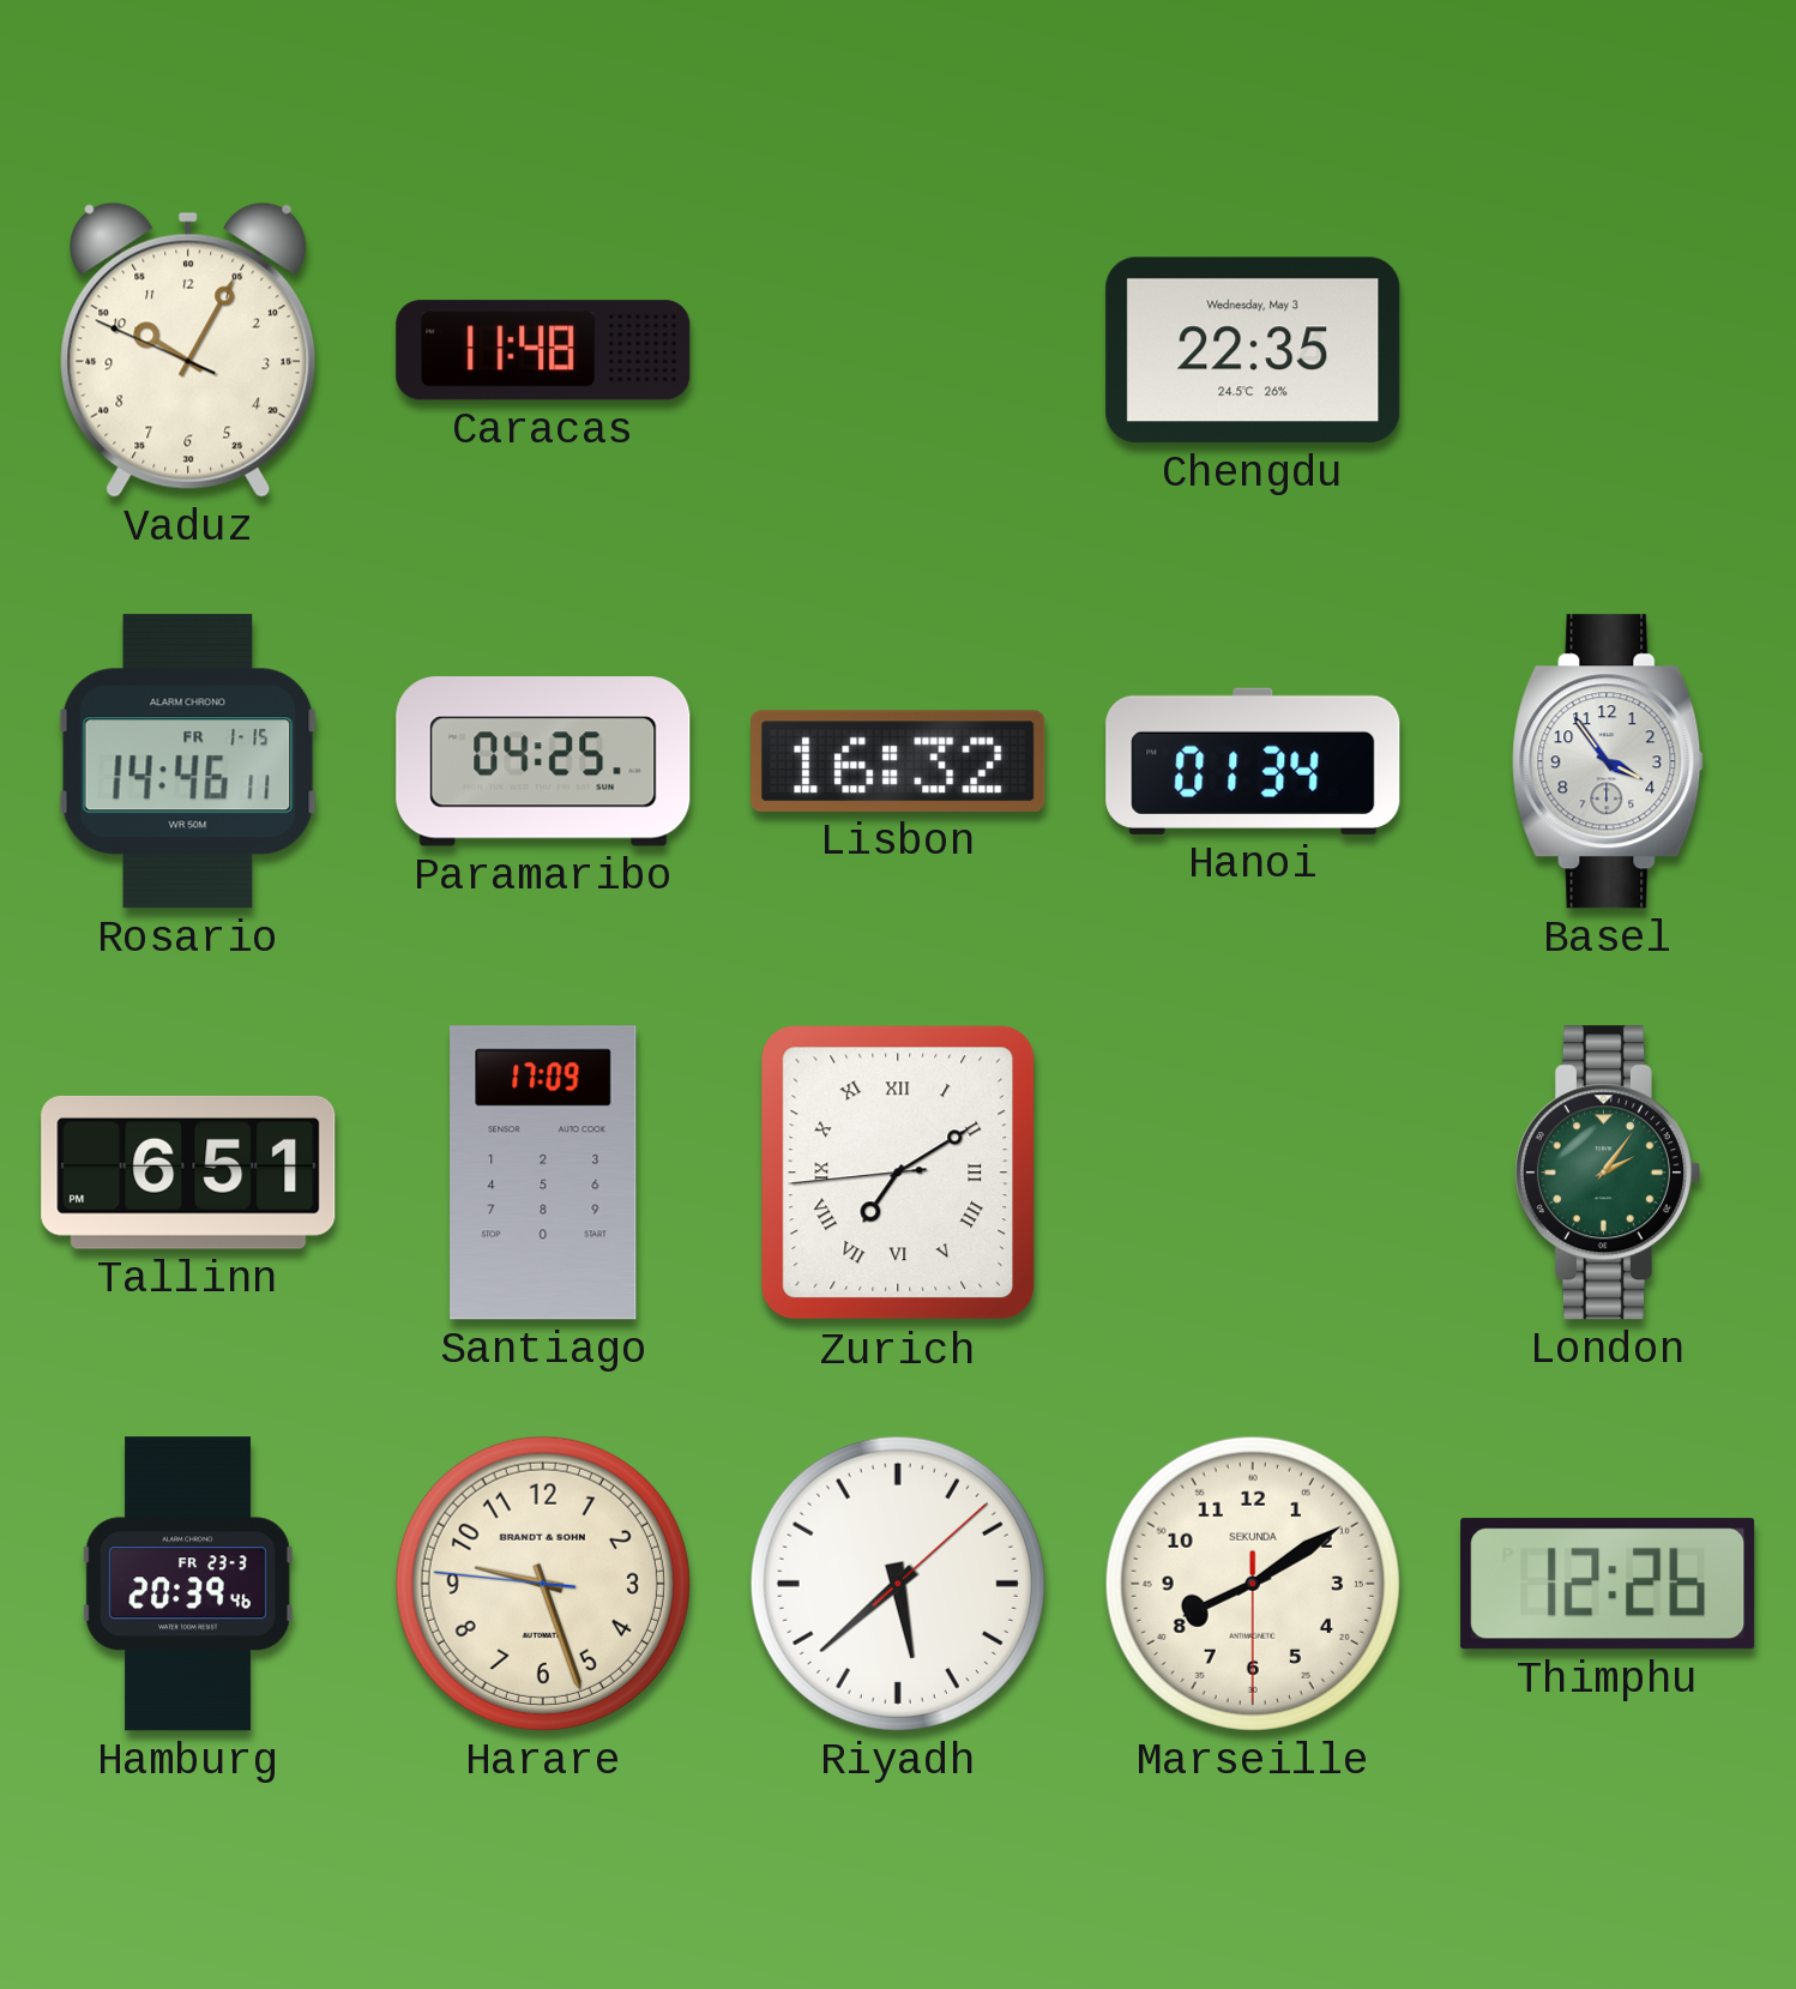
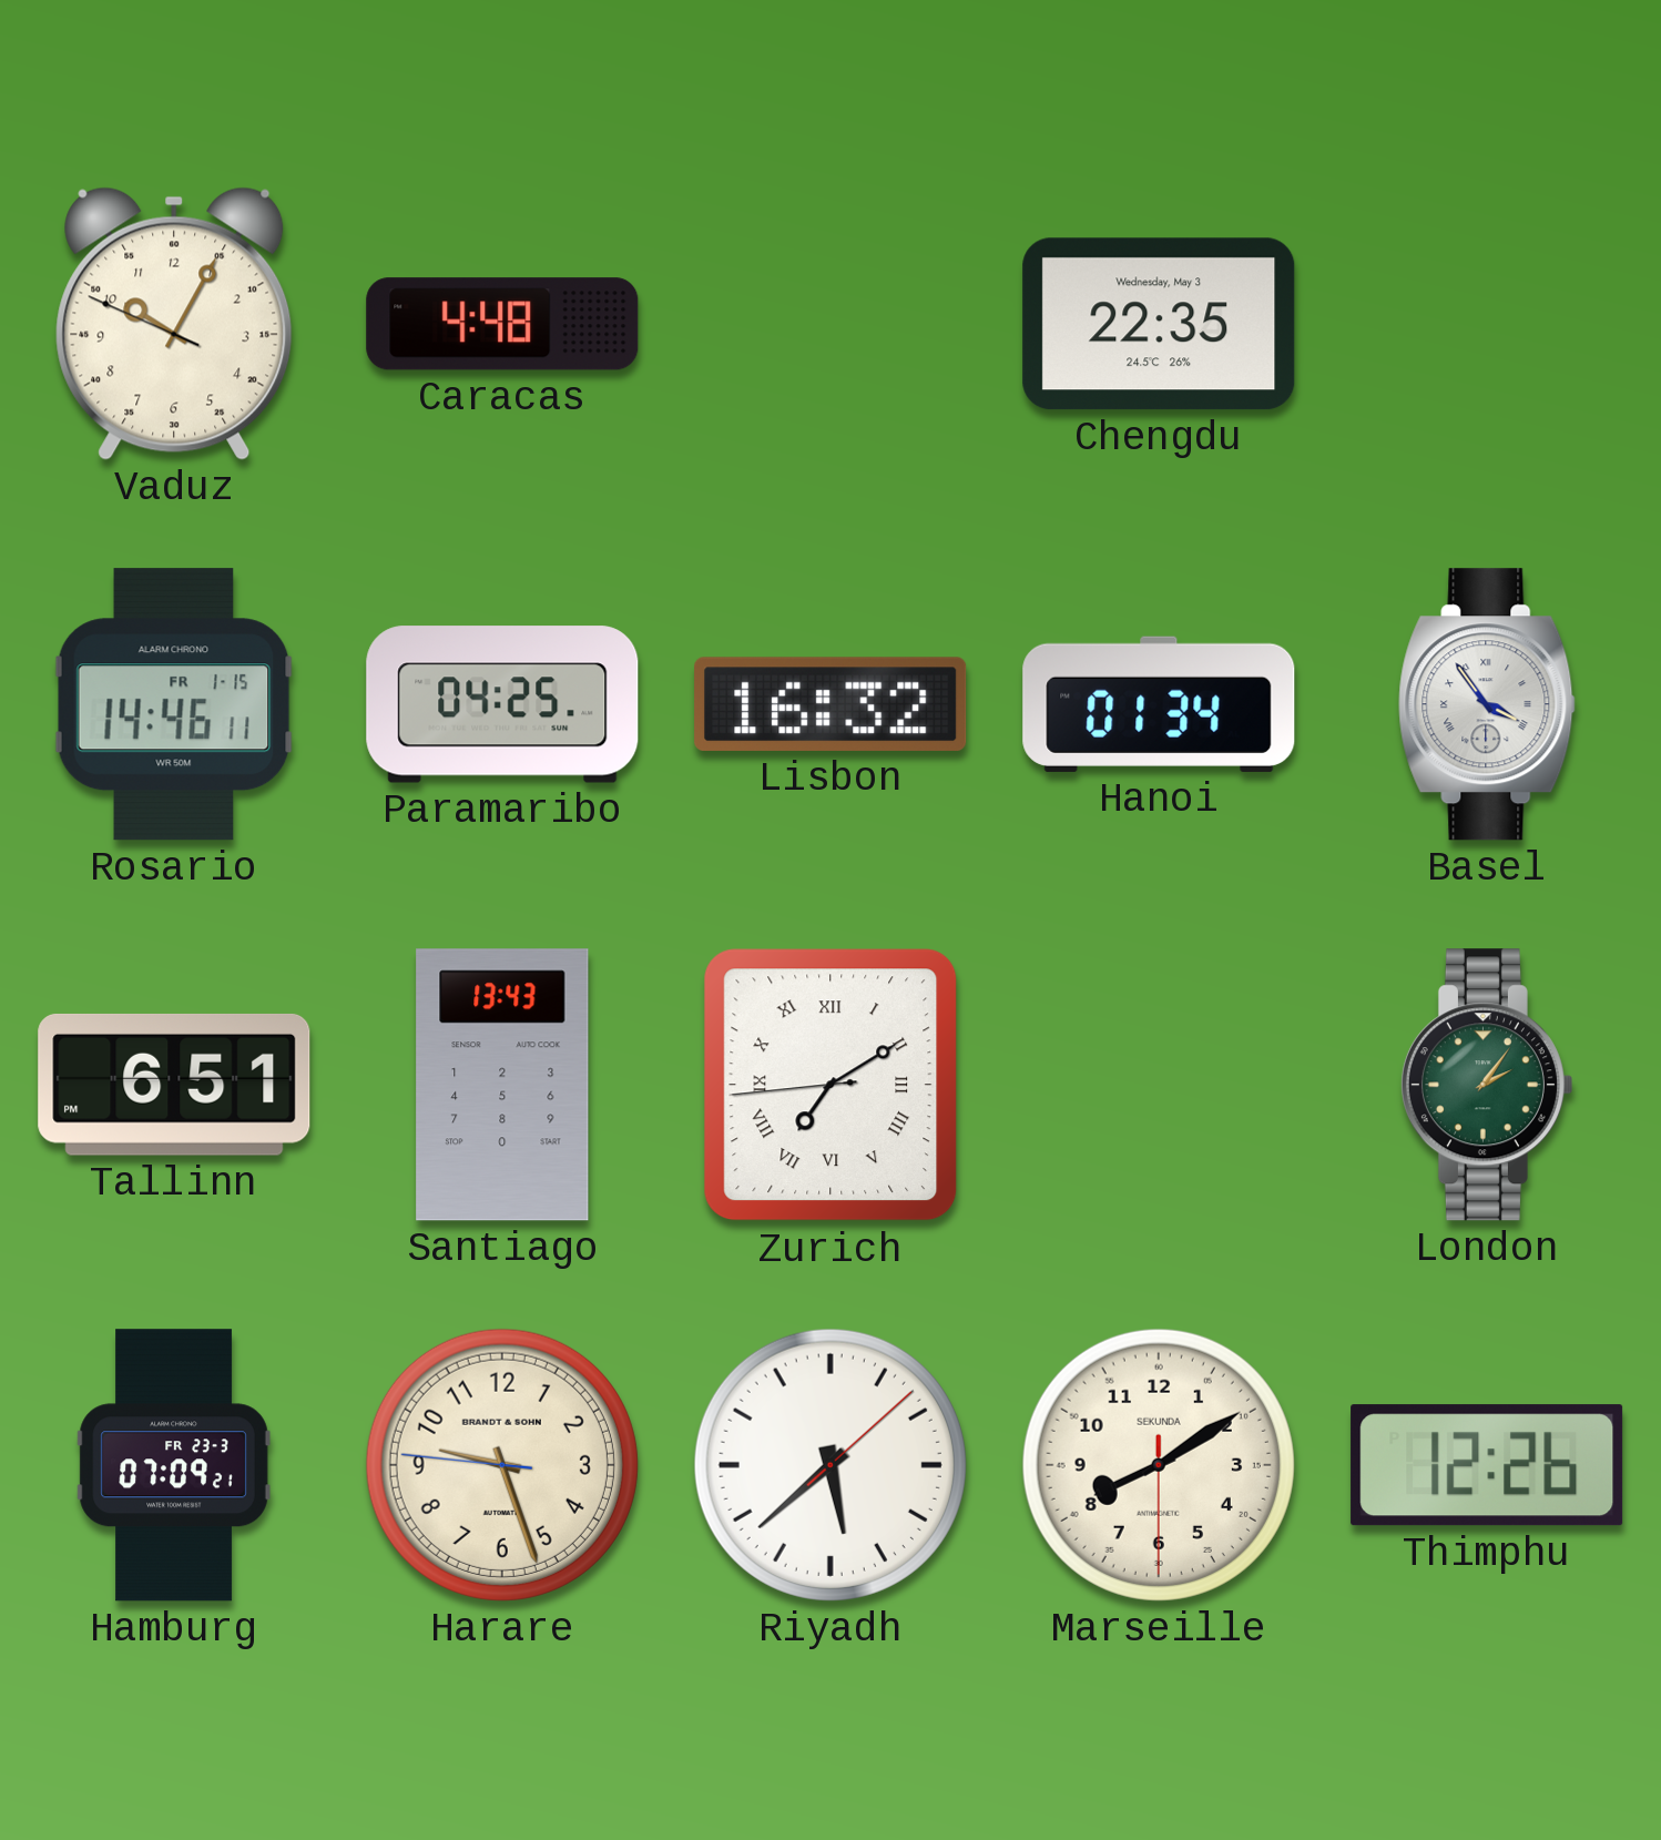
Caracas: 11:48 -> 4:48
Basel numerals: Arabic -> Roman
Santiago: 17:09 -> 13:43
Hamburg: 20:39 -> 07:09
